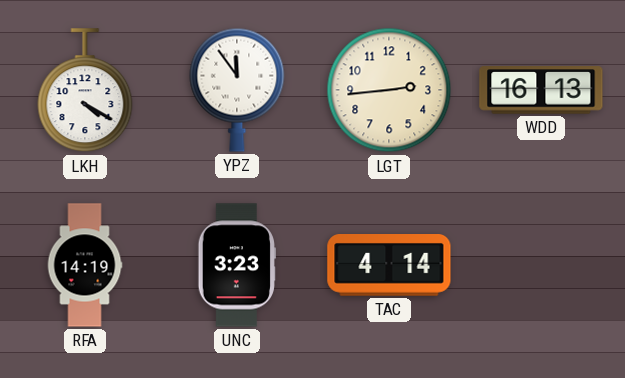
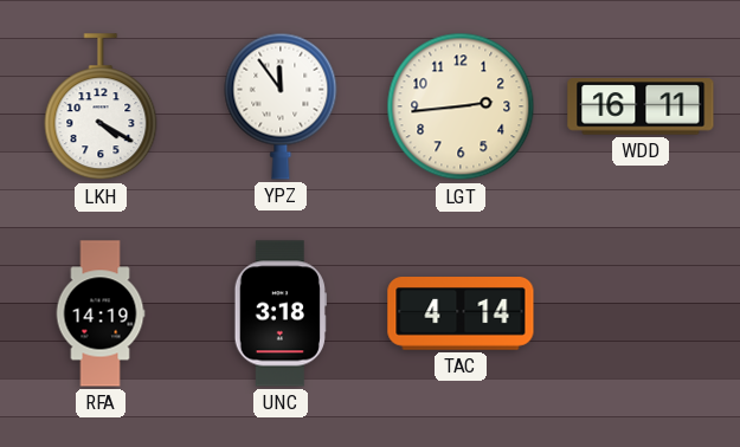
WDD: 16:13 -> 16:11
UNC: 3:23 -> 3:18
